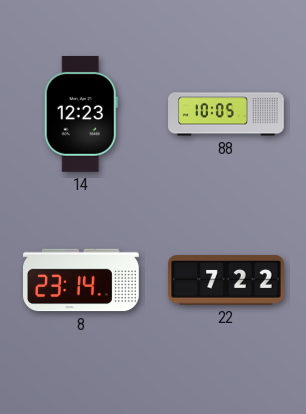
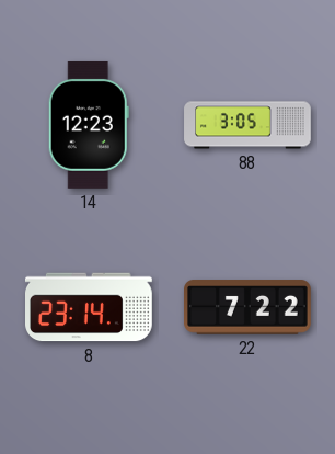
88: 10:05 -> 3:05
